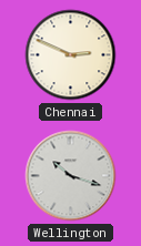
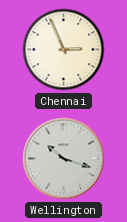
Chennai: 2:49 -> 2:56
